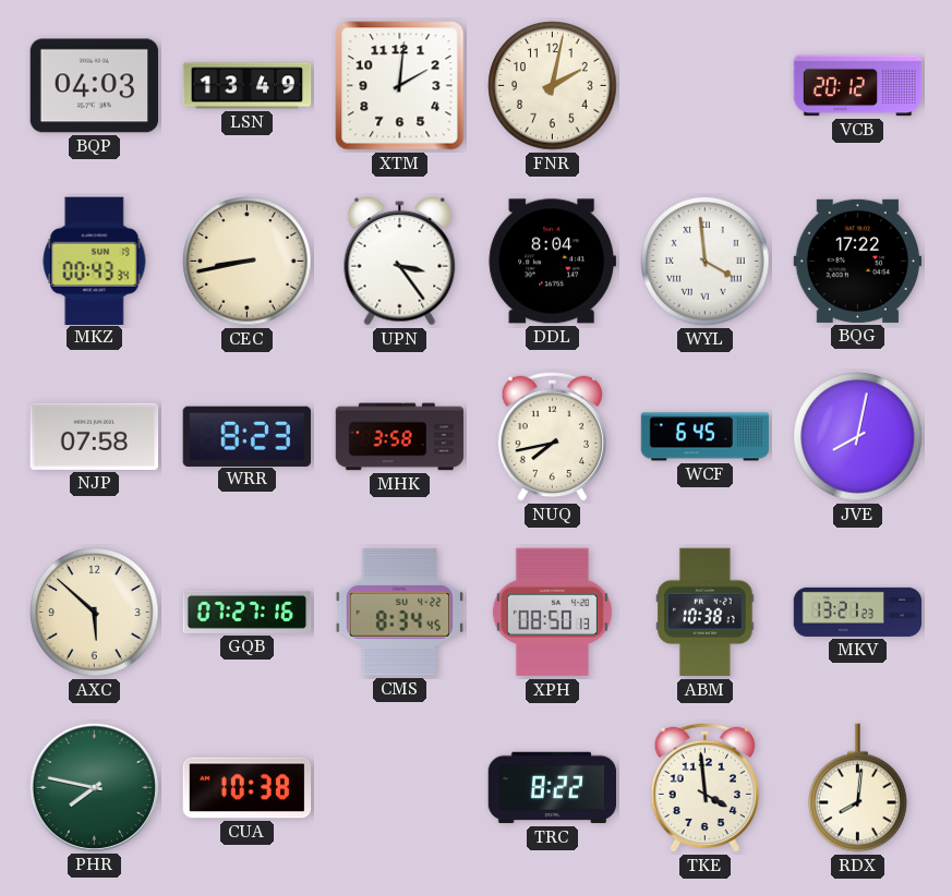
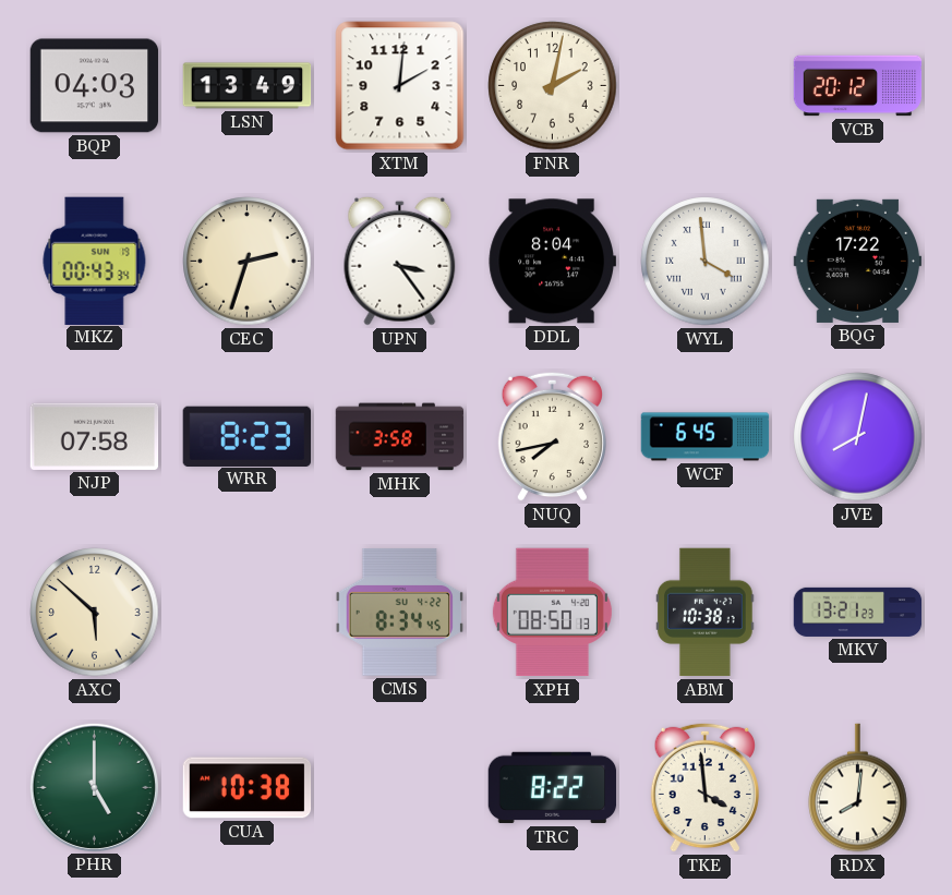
CEC: 8:43 -> 2:33
GQB: 07:27 -> none
PHR: 7:47 -> 5:00
